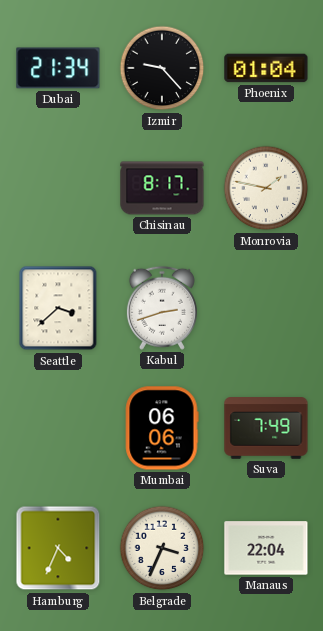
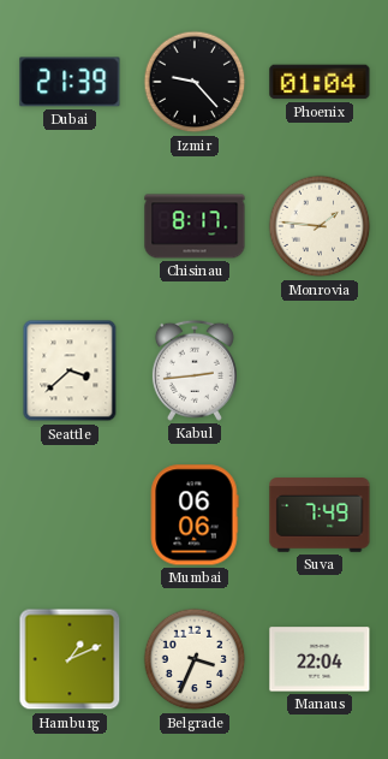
Dubai: 21:34 -> 21:39
Monrovia: 1:47 -> 1:46
Kabul: 2:42 -> 2:44
Hamburg: 4:34 -> 1:11
